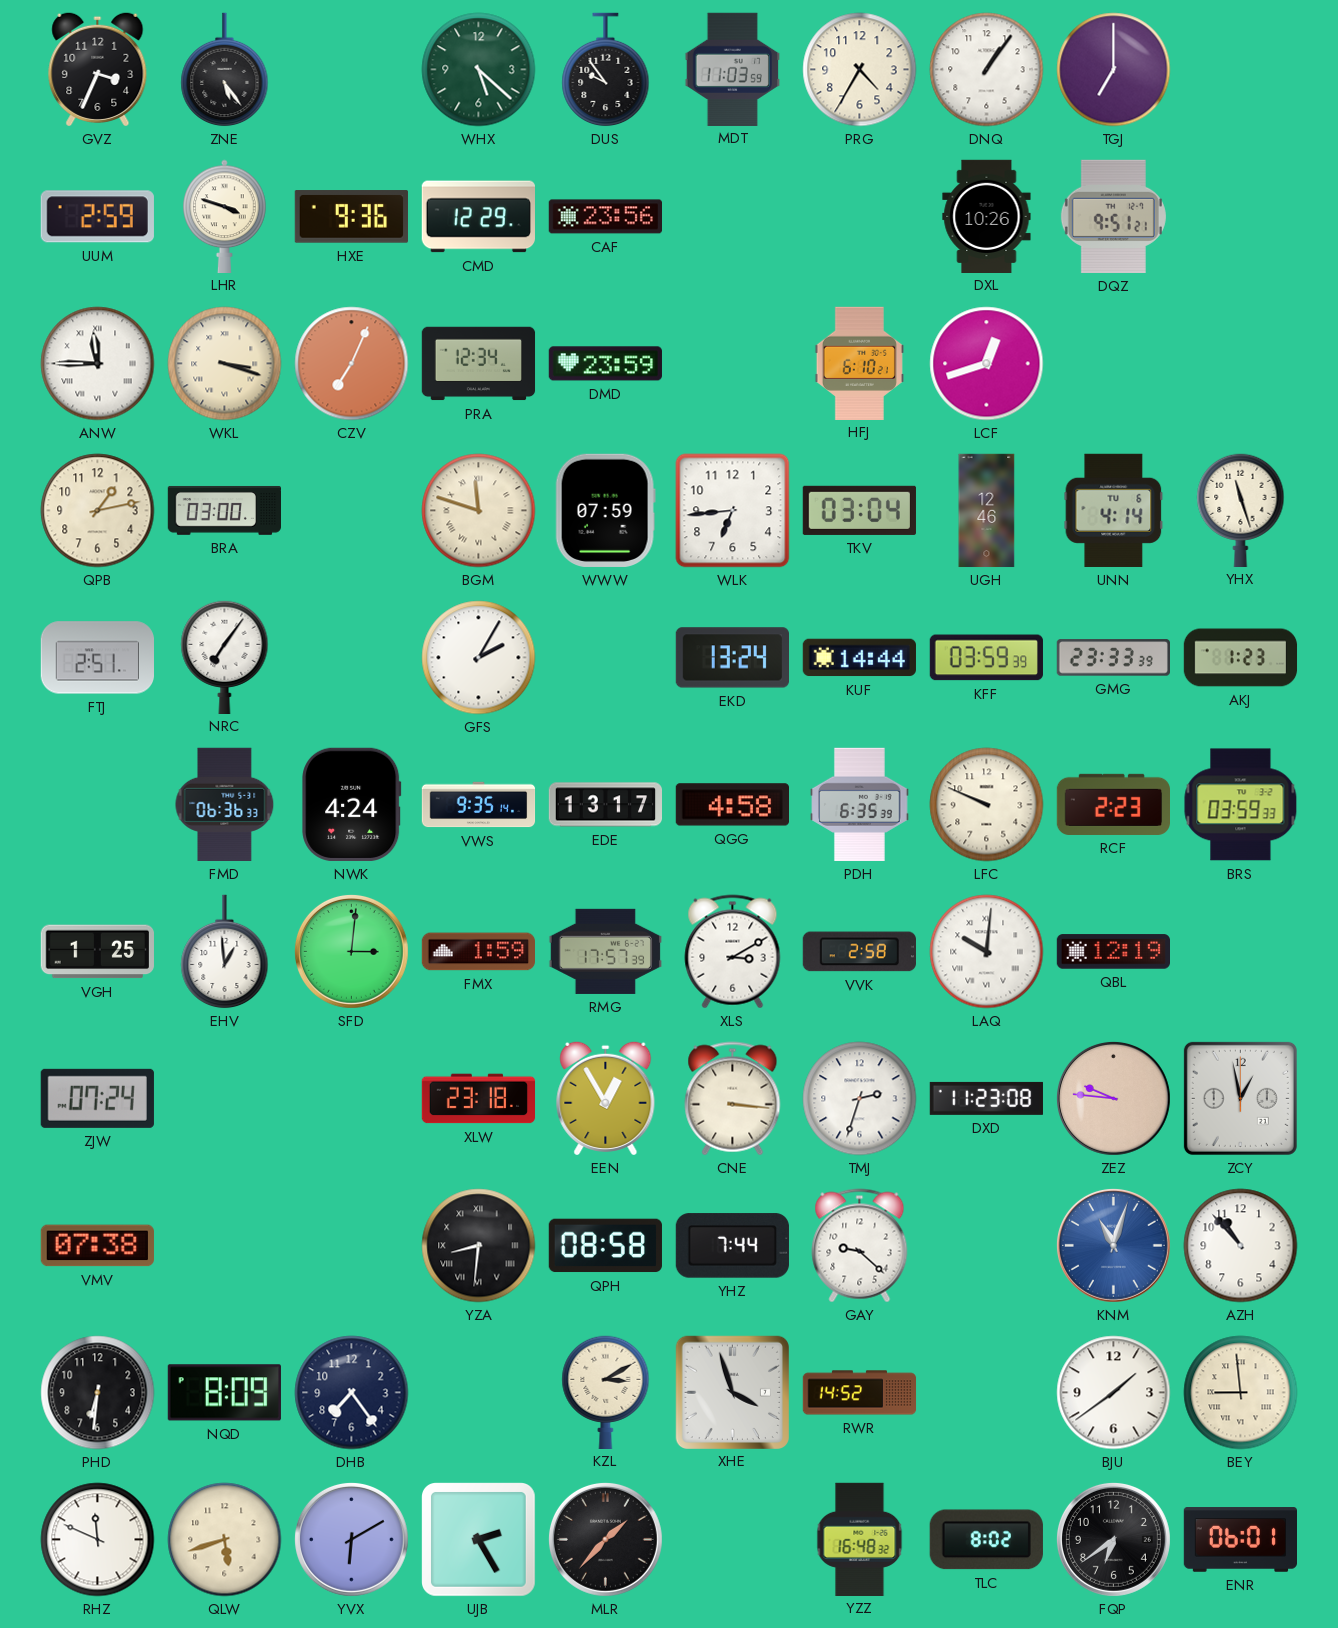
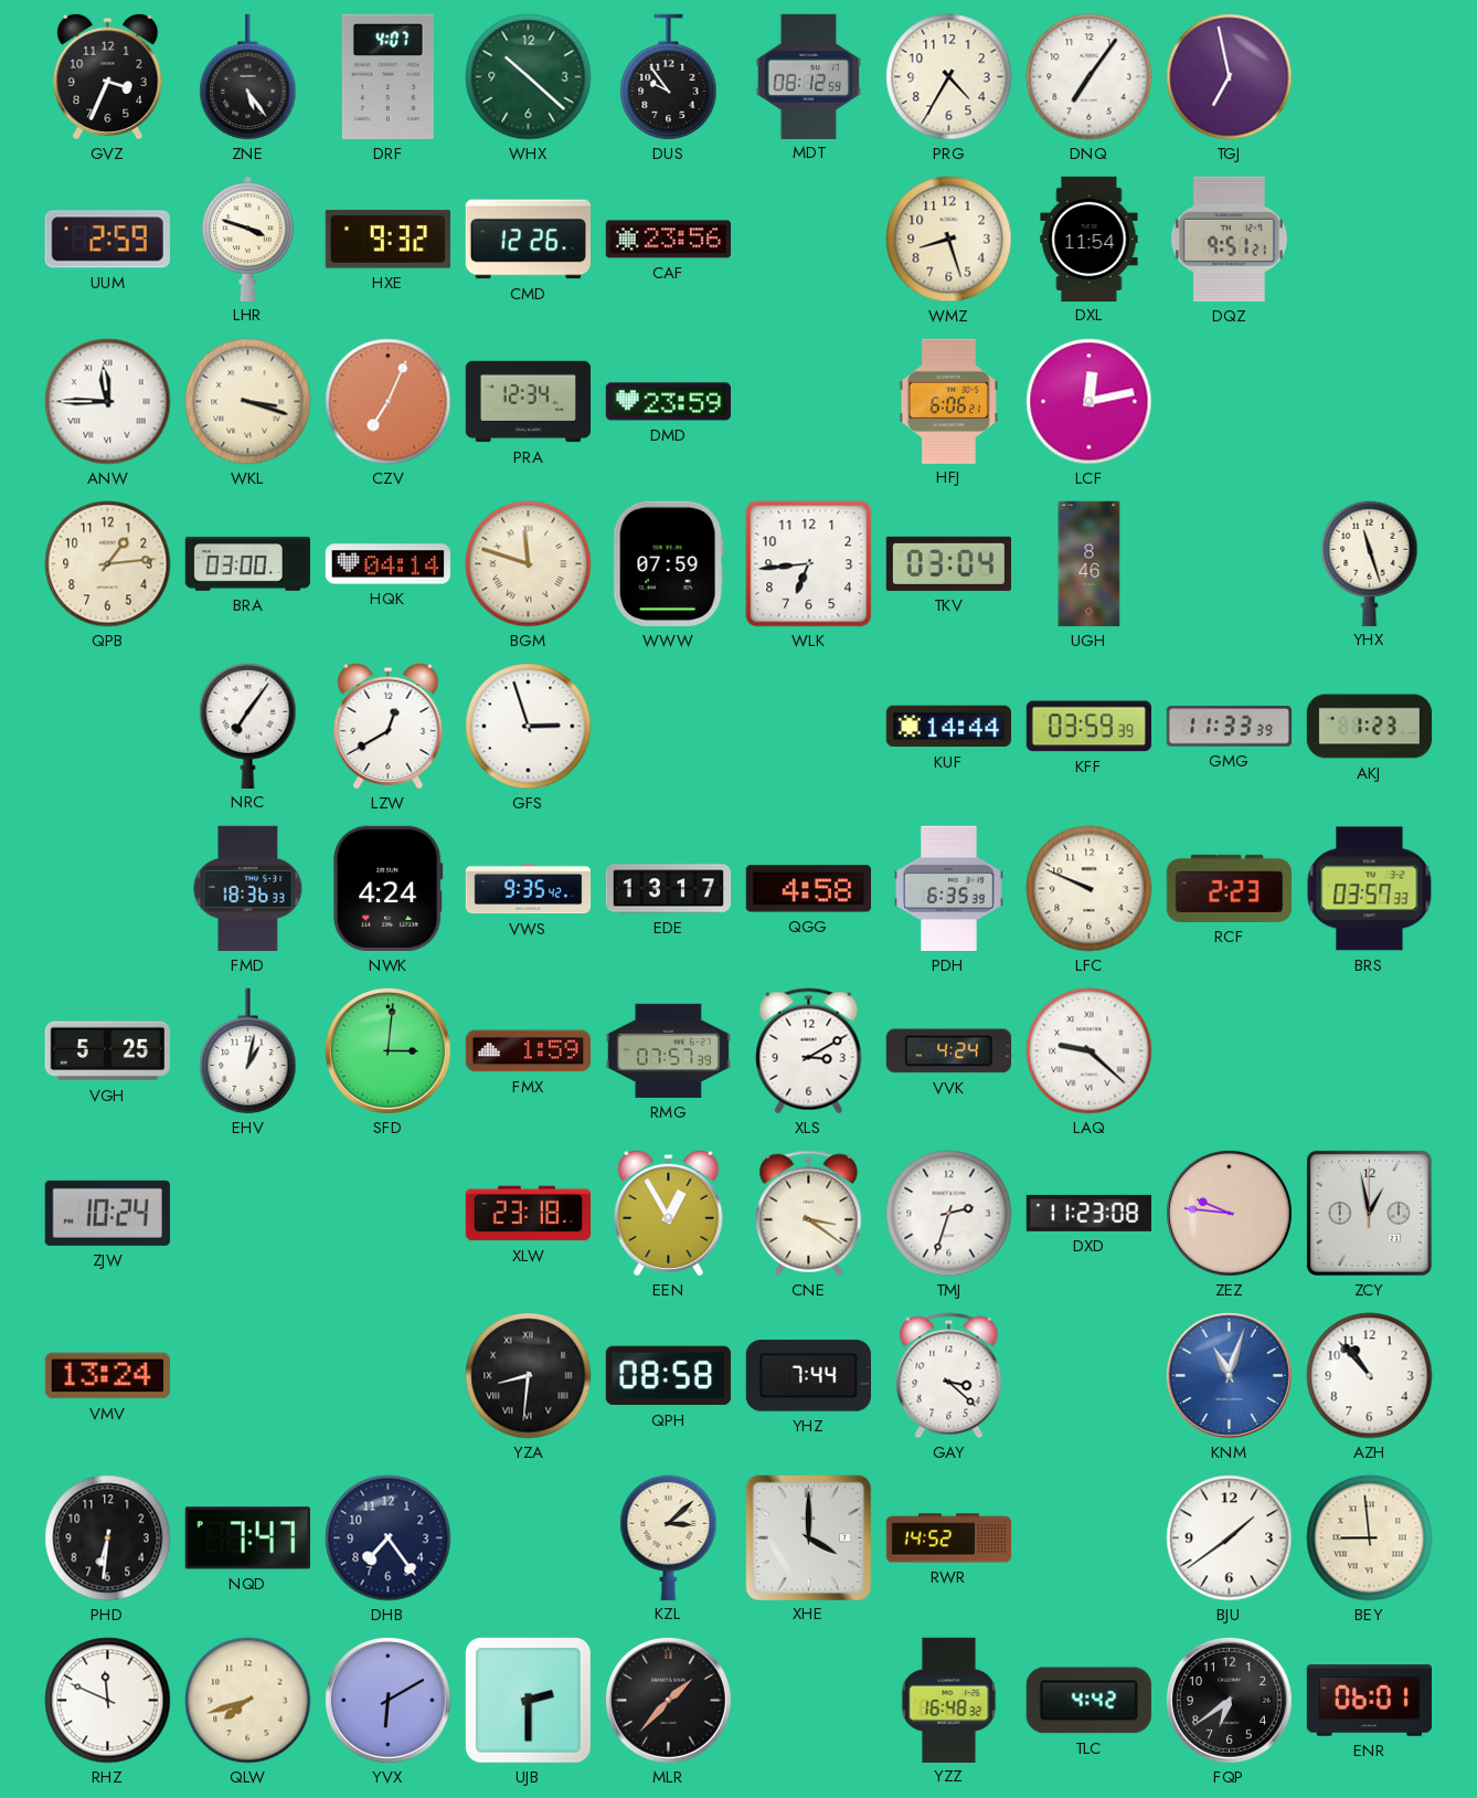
DRF: none -> 4:07
WHX: 5:22 -> 10:22
MDT: 11:03 -> 08:12
DNQ: 1:06 -> 7:06
TGJ: 7:00 -> 6:58
HXE: 9:36 -> 9:32
CMD: 12:29 -> 12:26
WMZ: none -> 8:27
DXL: 10:26 -> 11:54
HFJ: 6:10 -> 6:06
LCF: 12:42 -> 12:13
QPB: 1:13 -> 1:14
HQK: none -> 04:14
UGH: 12:46 -> 8:46
UNN: 4:14 -> none
FTJ: 2:51 -> none
LZW: none -> 12:40
GFS: 2:05 -> 2:57
EKD: 13:24 -> none
GMG: 23:33 -> 11:33
FMD: 06:36 -> 18:36
VWS: 9:35:14 -> 9:35:42
BRS: 03:59 -> 03:57
VGH: 1:25 -> 5:25
EHV: 12:59 -> 1:02
RMG: 17:57 -> 07:57
VVK: 2:58 -> 4:24
LAQ: 10:01 -> 9:22
QBL: 12:19 -> none
ZJW: 07:24 -> 10:24
CNE: 3:16 -> 3:21
VMV: 07:38 -> 13:24
GAY: 9:22 -> 3:22
NQD: 8:09 -> 7:47
KZL: 3:10 -> 3:08
XHE: 3:57 -> 4:00
QLW: 5:42 -> 7:42
UJB: 2:25 -> 2:30
TLC: 8:02 -> 4:42
